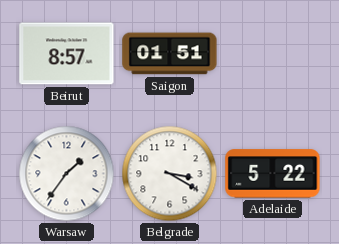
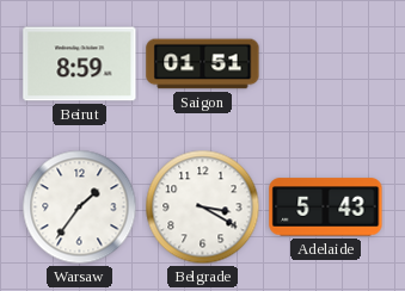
Beirut: 8:57 -> 8:59
Adelaide: 5:22 -> 5:43
